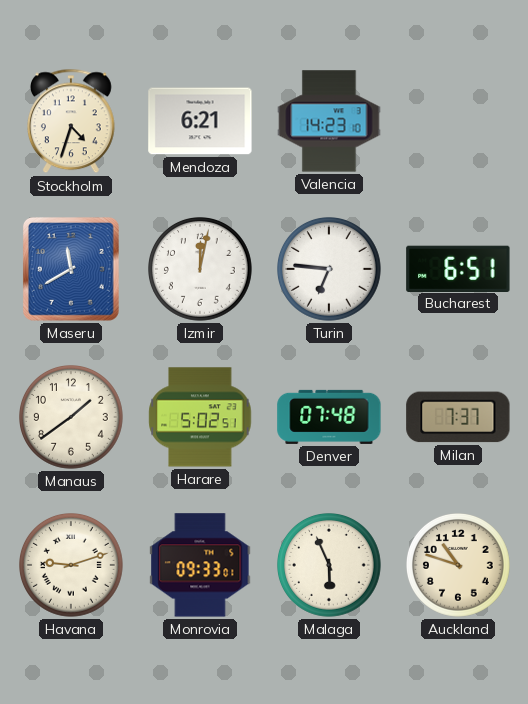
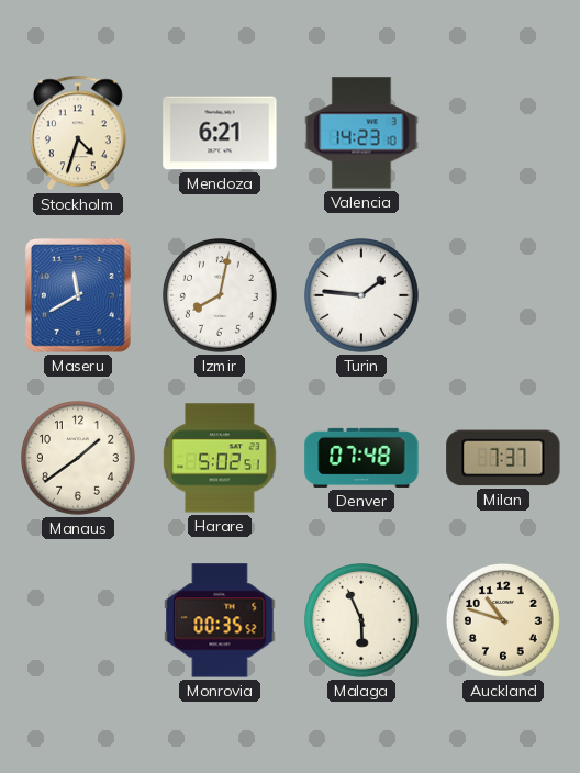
Izmir: 12:02 -> 8:02
Turin: 6:46 -> 1:46
Bucharest: 6:51 -> none
Havana: 9:12 -> none
Monrovia: 09:33 -> 00:35
